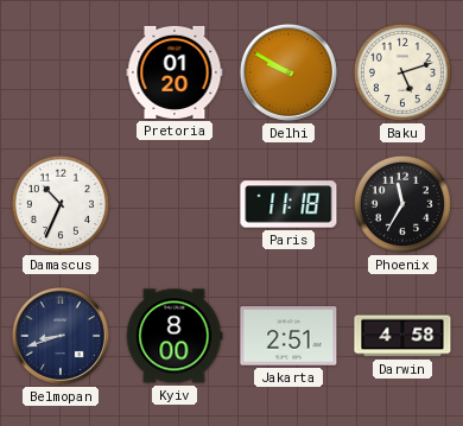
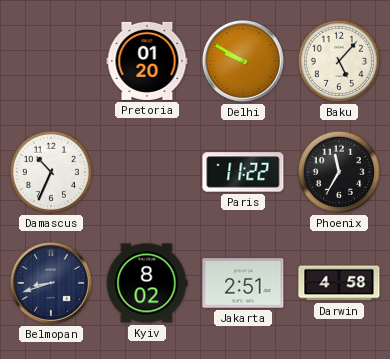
Baku: 5:12 -> 5:07
Paris: 11:18 -> 11:22
Kyiv: 8:00 -> 8:02
